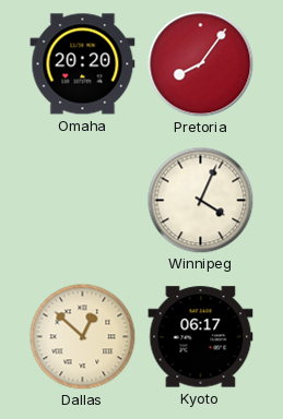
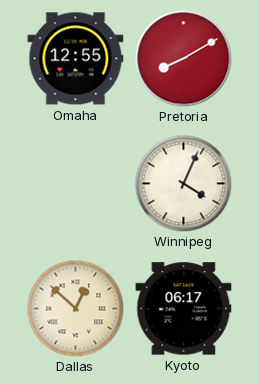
Omaha: 20:20 -> 12:55
Pretoria: 8:06 -> 8:10
